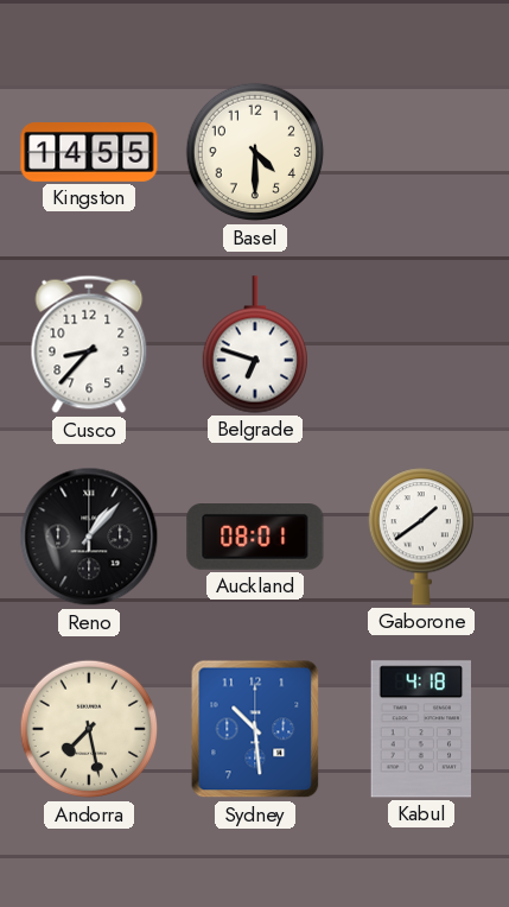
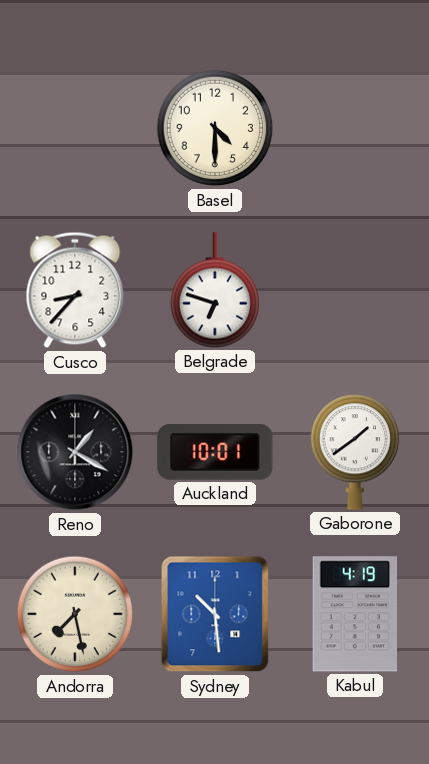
Kingston: 14:55 -> none
Reno: 1:07 -> 1:20
Auckland: 08:01 -> 10:01
Kabul: 4:18 -> 4:19
